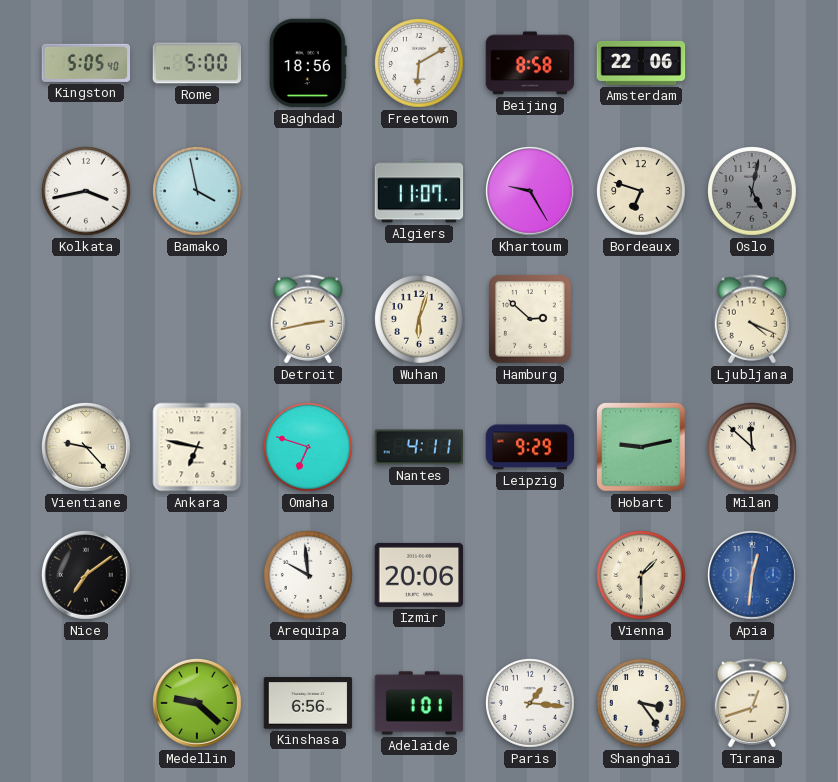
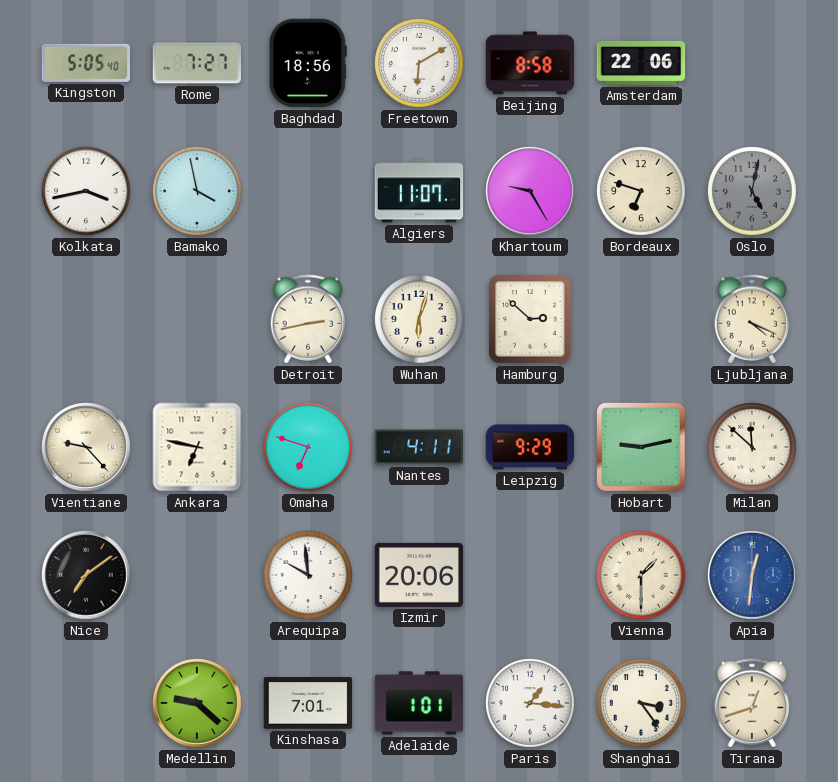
Rome: 5:00 -> 7:27
Kinshasa: 6:56 -> 7:01
